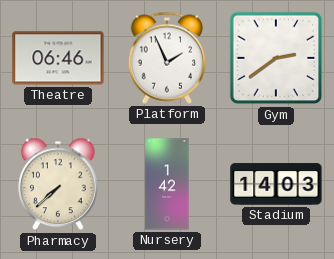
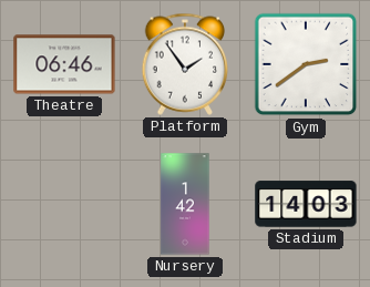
Platform: 1:56 -> 1:54
Pharmacy: 7:38 -> none
